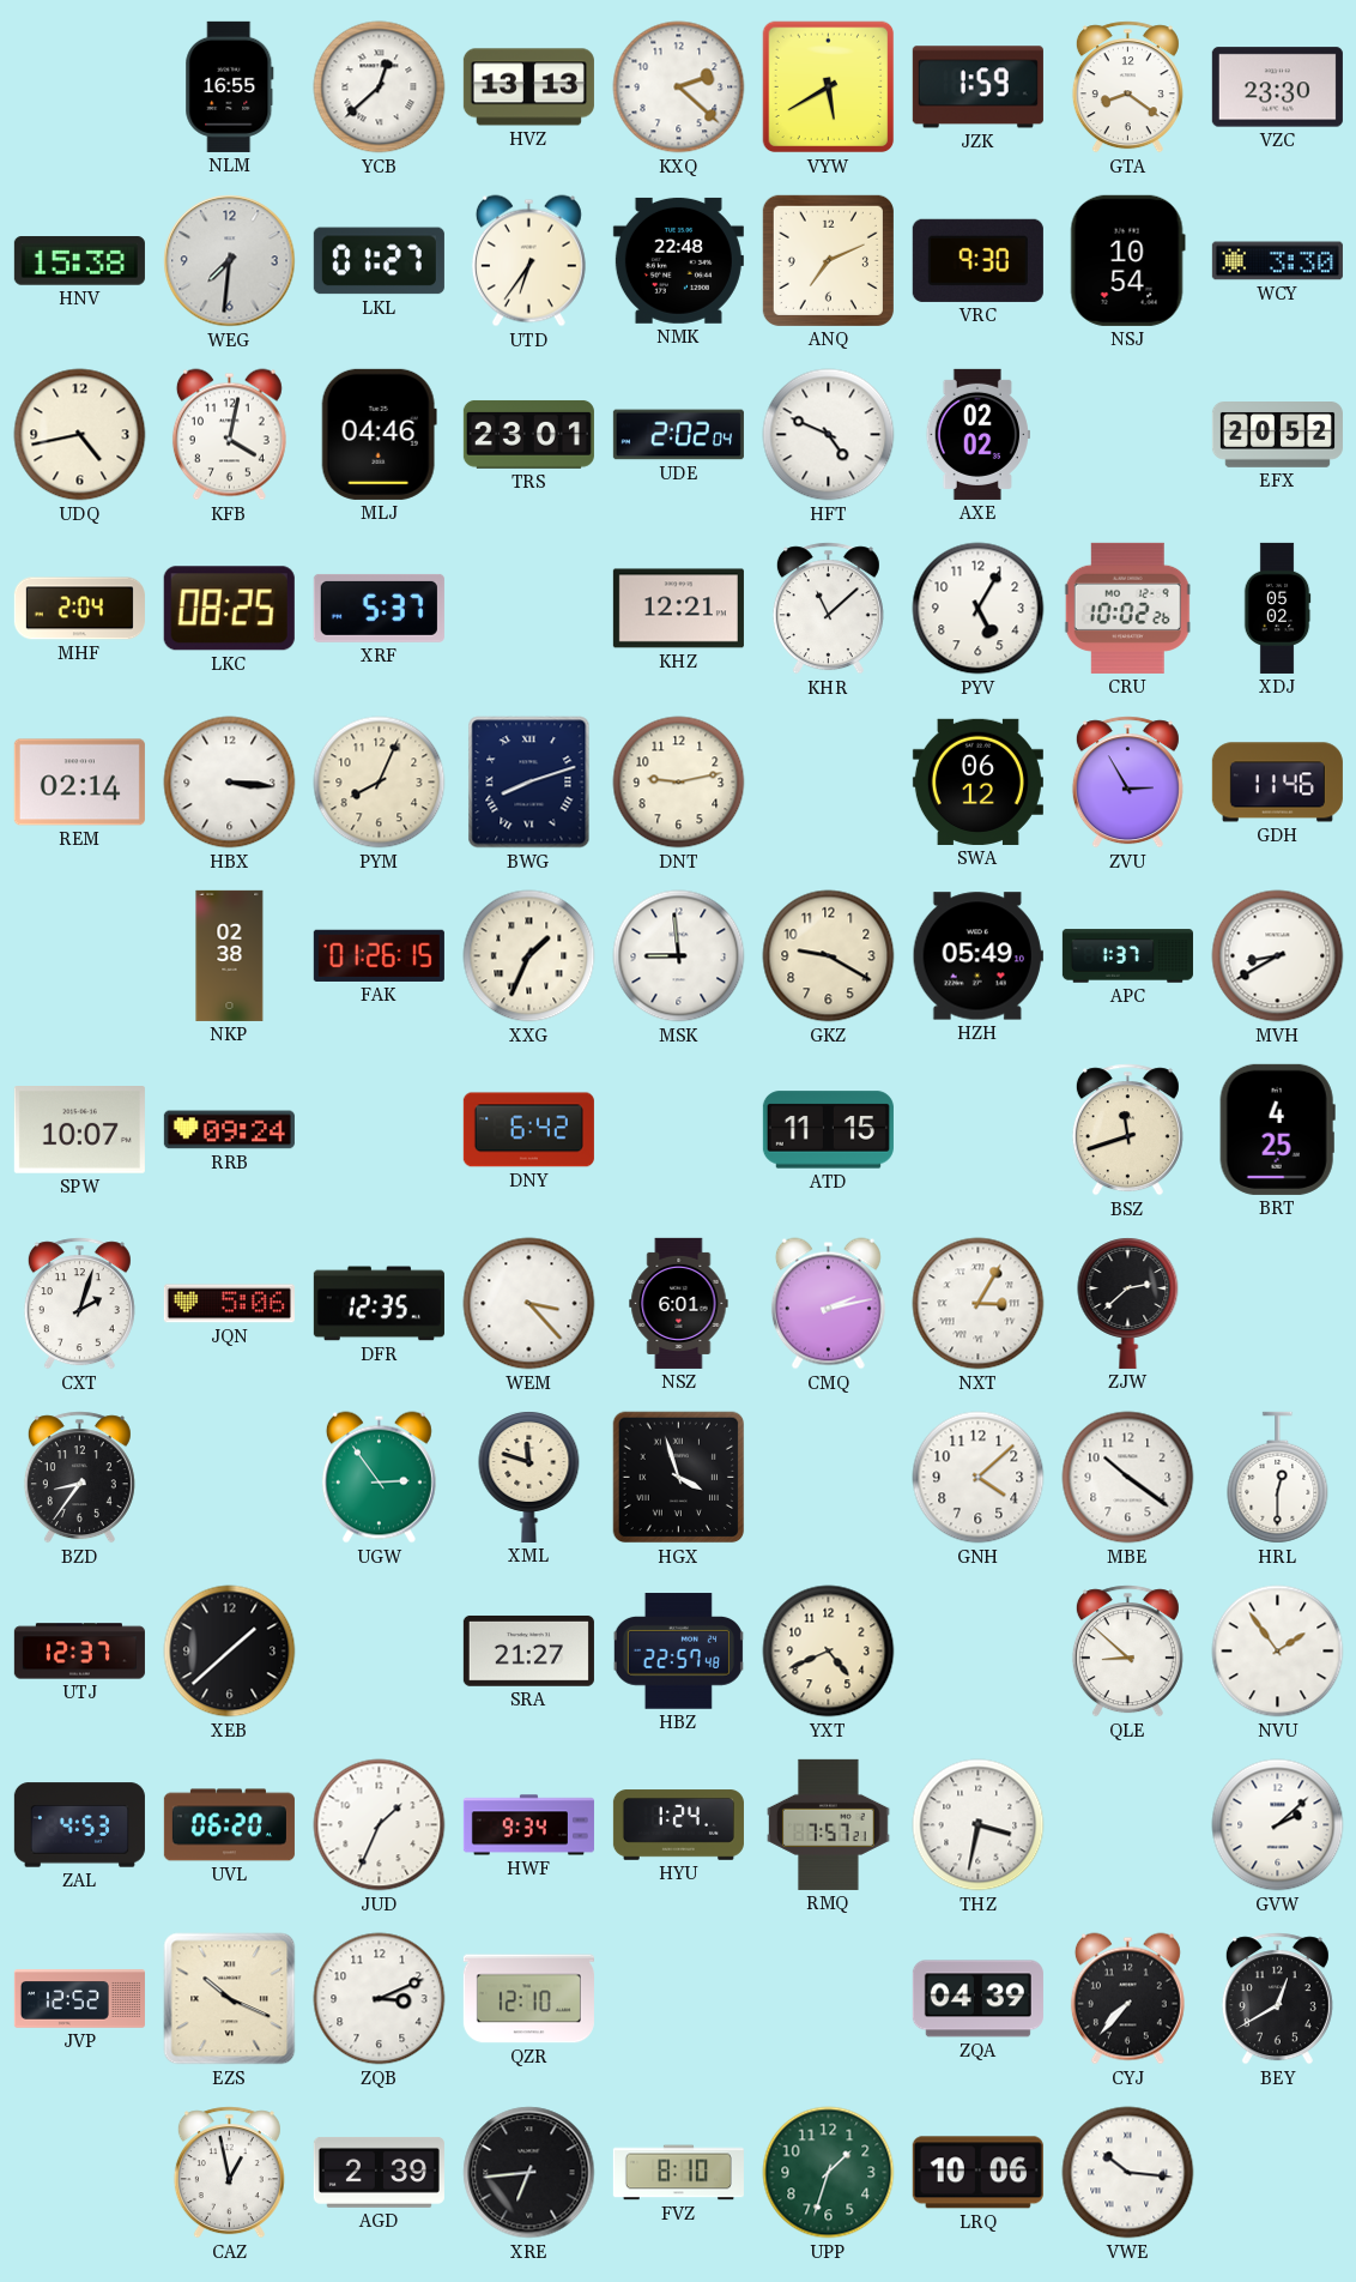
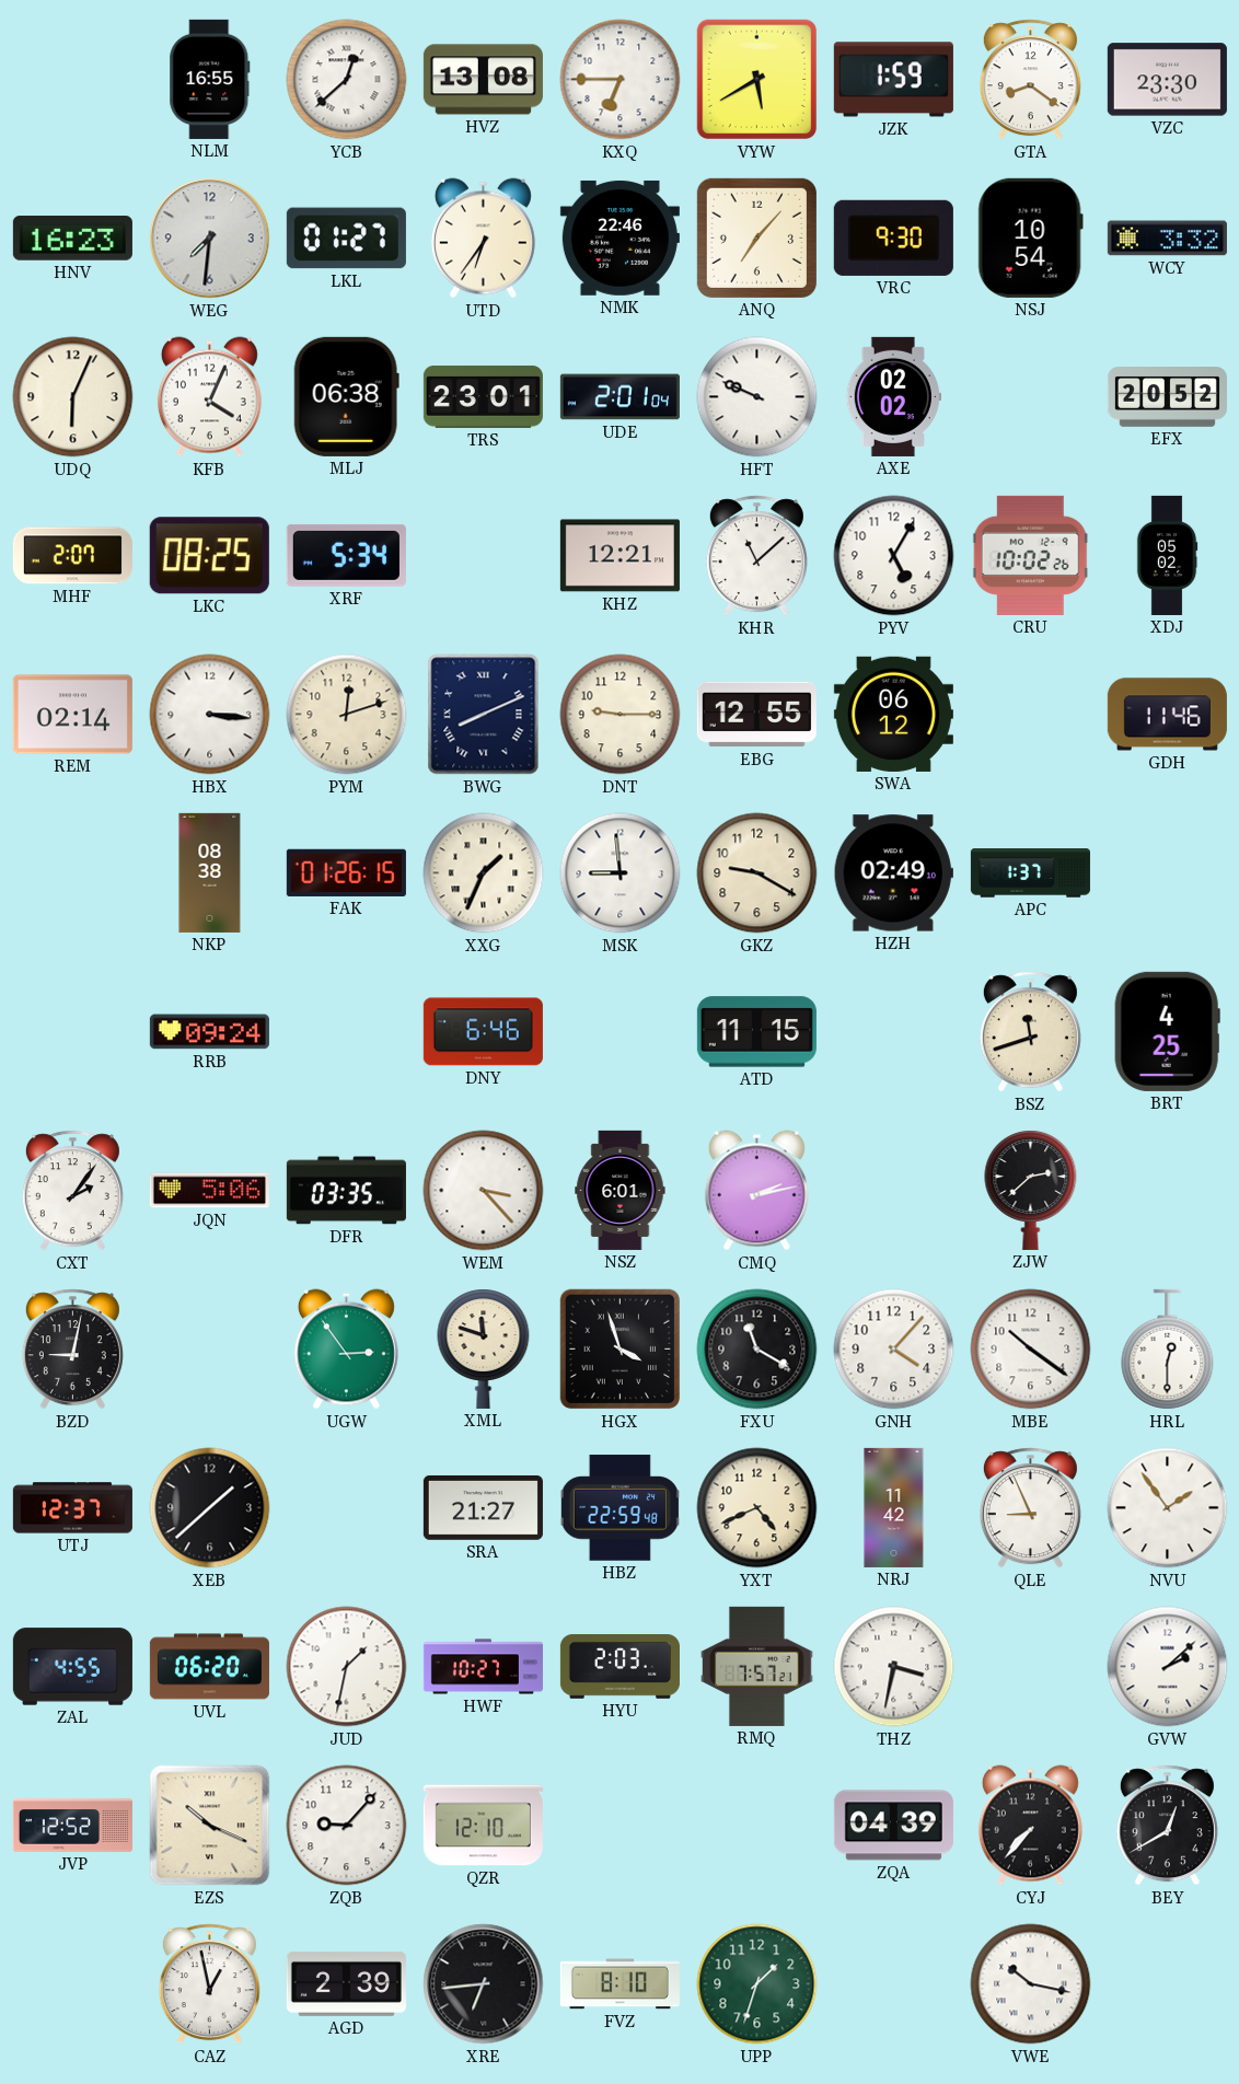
HVZ: 13:13 -> 13:08
KXQ: 2:22 -> 6:45
HNV: 15:38 -> 16:23
NMK: 22:48 -> 22:46
ANQ: 7:11 -> 7:07
WCY: 3:30 -> 3:32
UDQ: 4:43 -> 6:04
KFB: 4:02 -> 4:04
MLJ: 04:46 -> 06:38
UDE: 2:02 -> 2:01
HFT: 4:49 -> 9:49
MHF: 2:04 -> 2:07
XRF: 5:37 -> 5:34
PYM: 8:04 -> 12:12
BWG: 8:12 -> 8:11
DNT: 9:13 -> 9:15
EBG: none -> 12:55
ZVU: 2:55 -> none
NKP: 02:38 -> 08:38
HZH: 05:49 -> 02:49
MVH: 8:40 -> none
SPW: 10:07 -> none
DNY: 6:42 -> 6:46
CXT: 2:03 -> 2:06
DFR: 12:35 -> 03:35
NXT: 3:05 -> none
BZD: 8:36 -> 9:02
FXU: none -> 11:20
GNH: 4:08 -> 4:07
HBZ: 22:57 -> 22:59
NRJ: none -> 11:42
QLE: 8:52 -> 8:56
ZAL: 4:53 -> 4:55
JUD: 1:34 -> 1:32
HWF: 9:34 -> 10:27
HYU: 1:24 -> 2:03
ZQB: 3:11 -> 9:07
LRQ: 10:06 -> none
VWE: 10:16 -> 10:17
